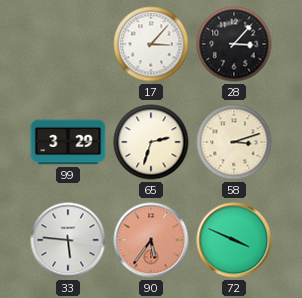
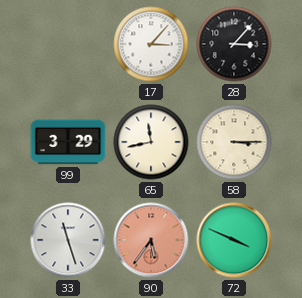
65: 2:33 -> 11:43
58: 3:12 -> 3:15
33: 5:46 -> 11:27
